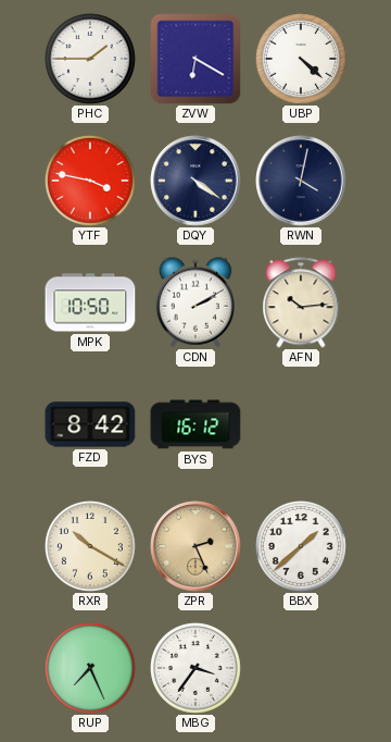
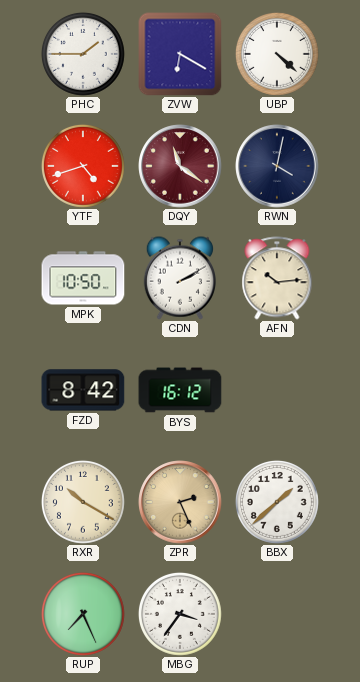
YTF: 3:47 -> 4:42
DQY: 4:21 -> 11:21
DQY dial: navy -> burgundy
